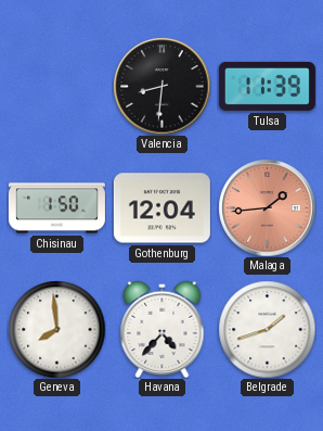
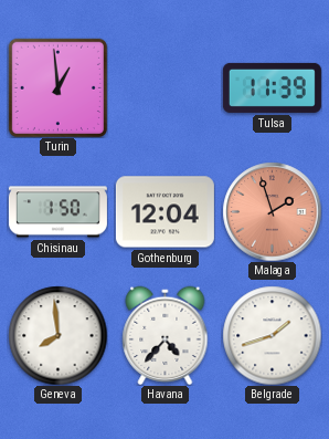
Turin: none -> 12:59
Valencia: 8:31 -> none
Malaga: 1:44 -> 1:57
